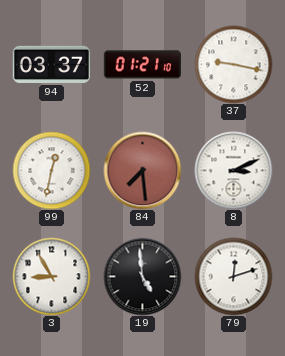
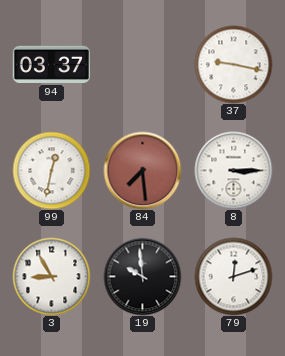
52: 01:21 -> none
8: 3:11 -> 3:15
19: 4:59 -> 9:59
